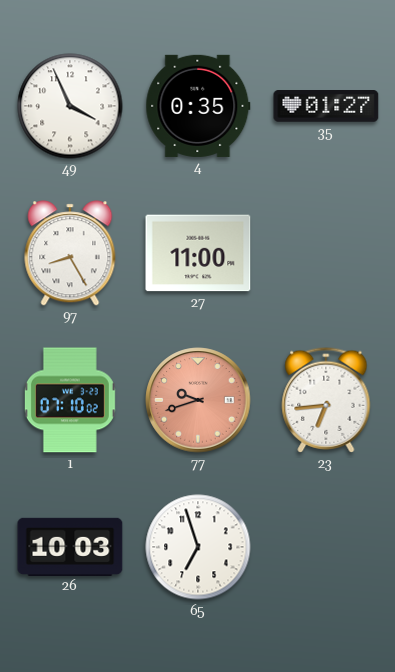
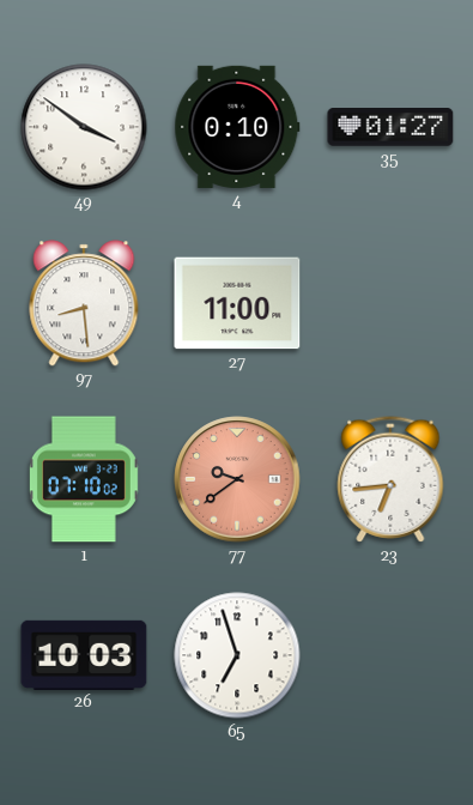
49: 3:56 -> 3:51
4: 0:35 -> 0:10
97: 8:25 -> 8:29
77: 9:42 -> 9:39
